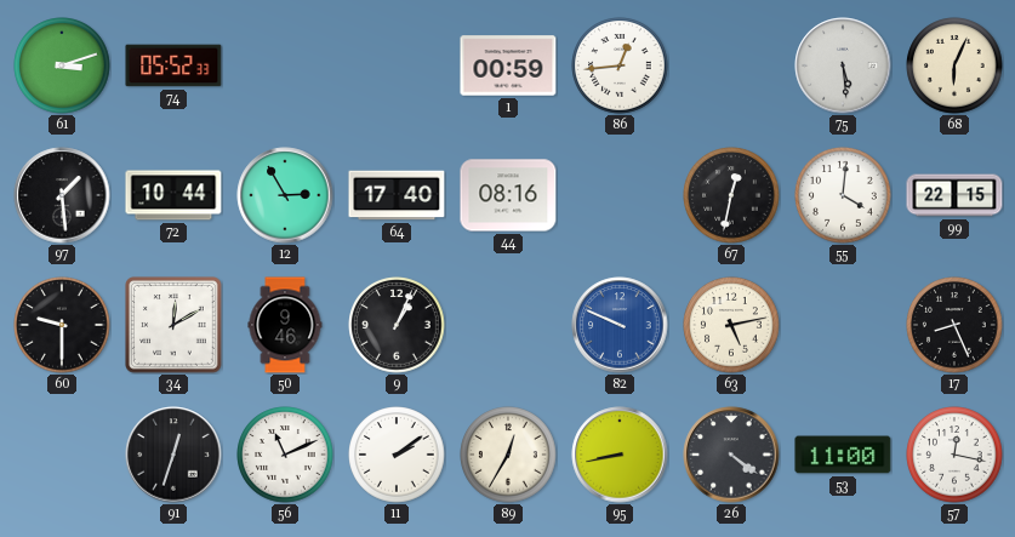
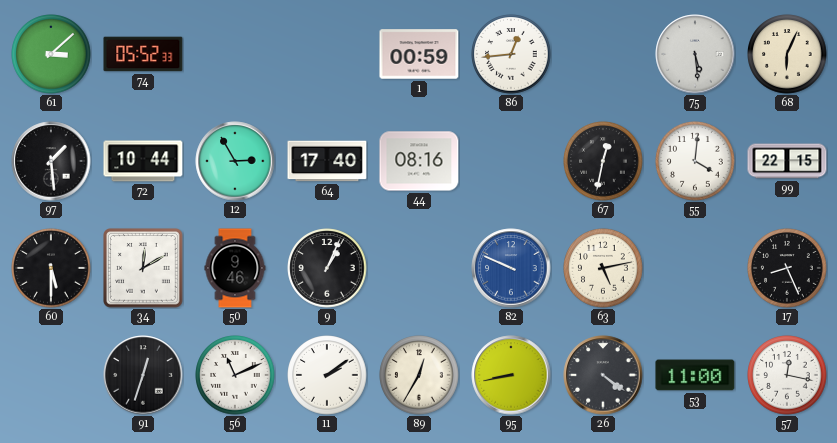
61: 3:12 -> 3:08
60: 9:30 -> 5:30
